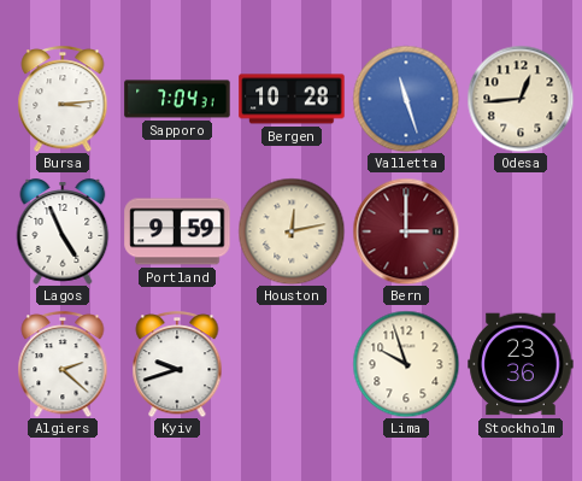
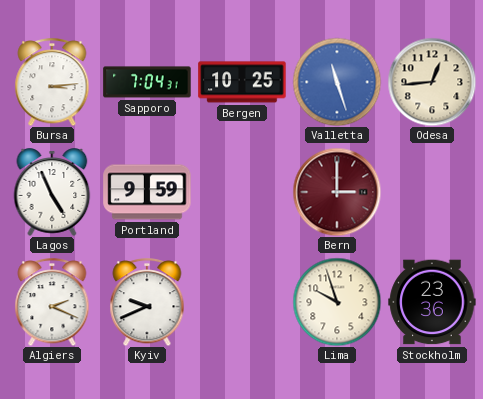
Bergen: 10:28 -> 10:25
Houston: 12:13 -> none
Algiers: 2:22 -> 2:19
Kyiv: 9:42 -> 9:41
